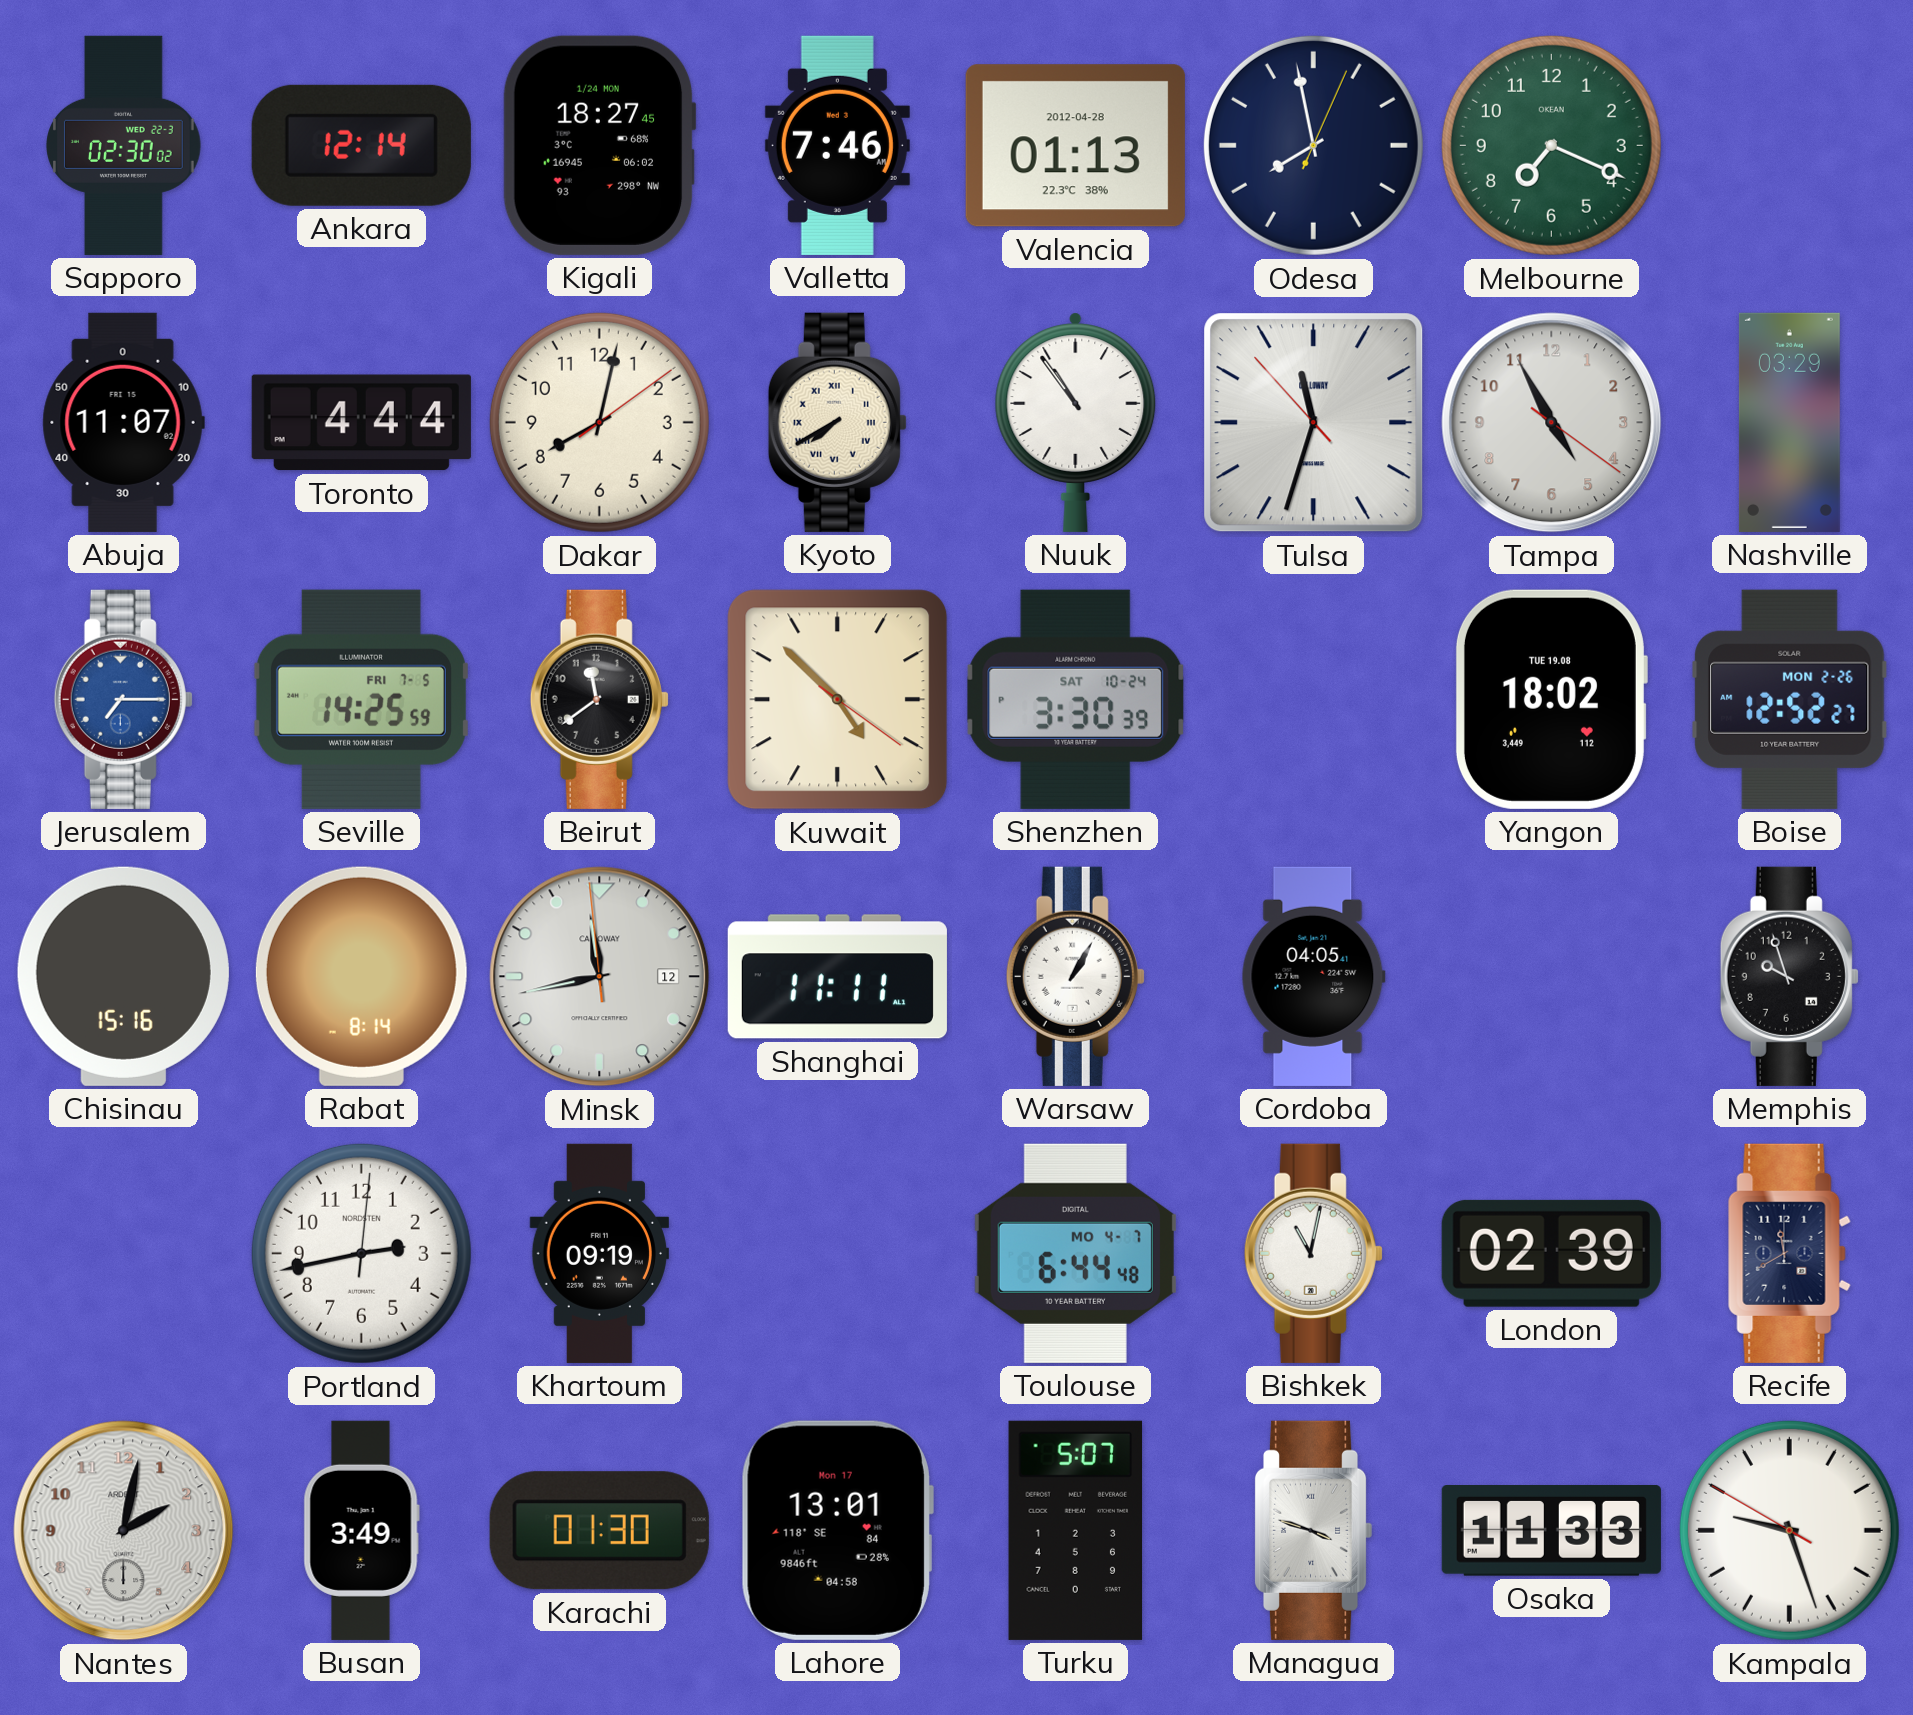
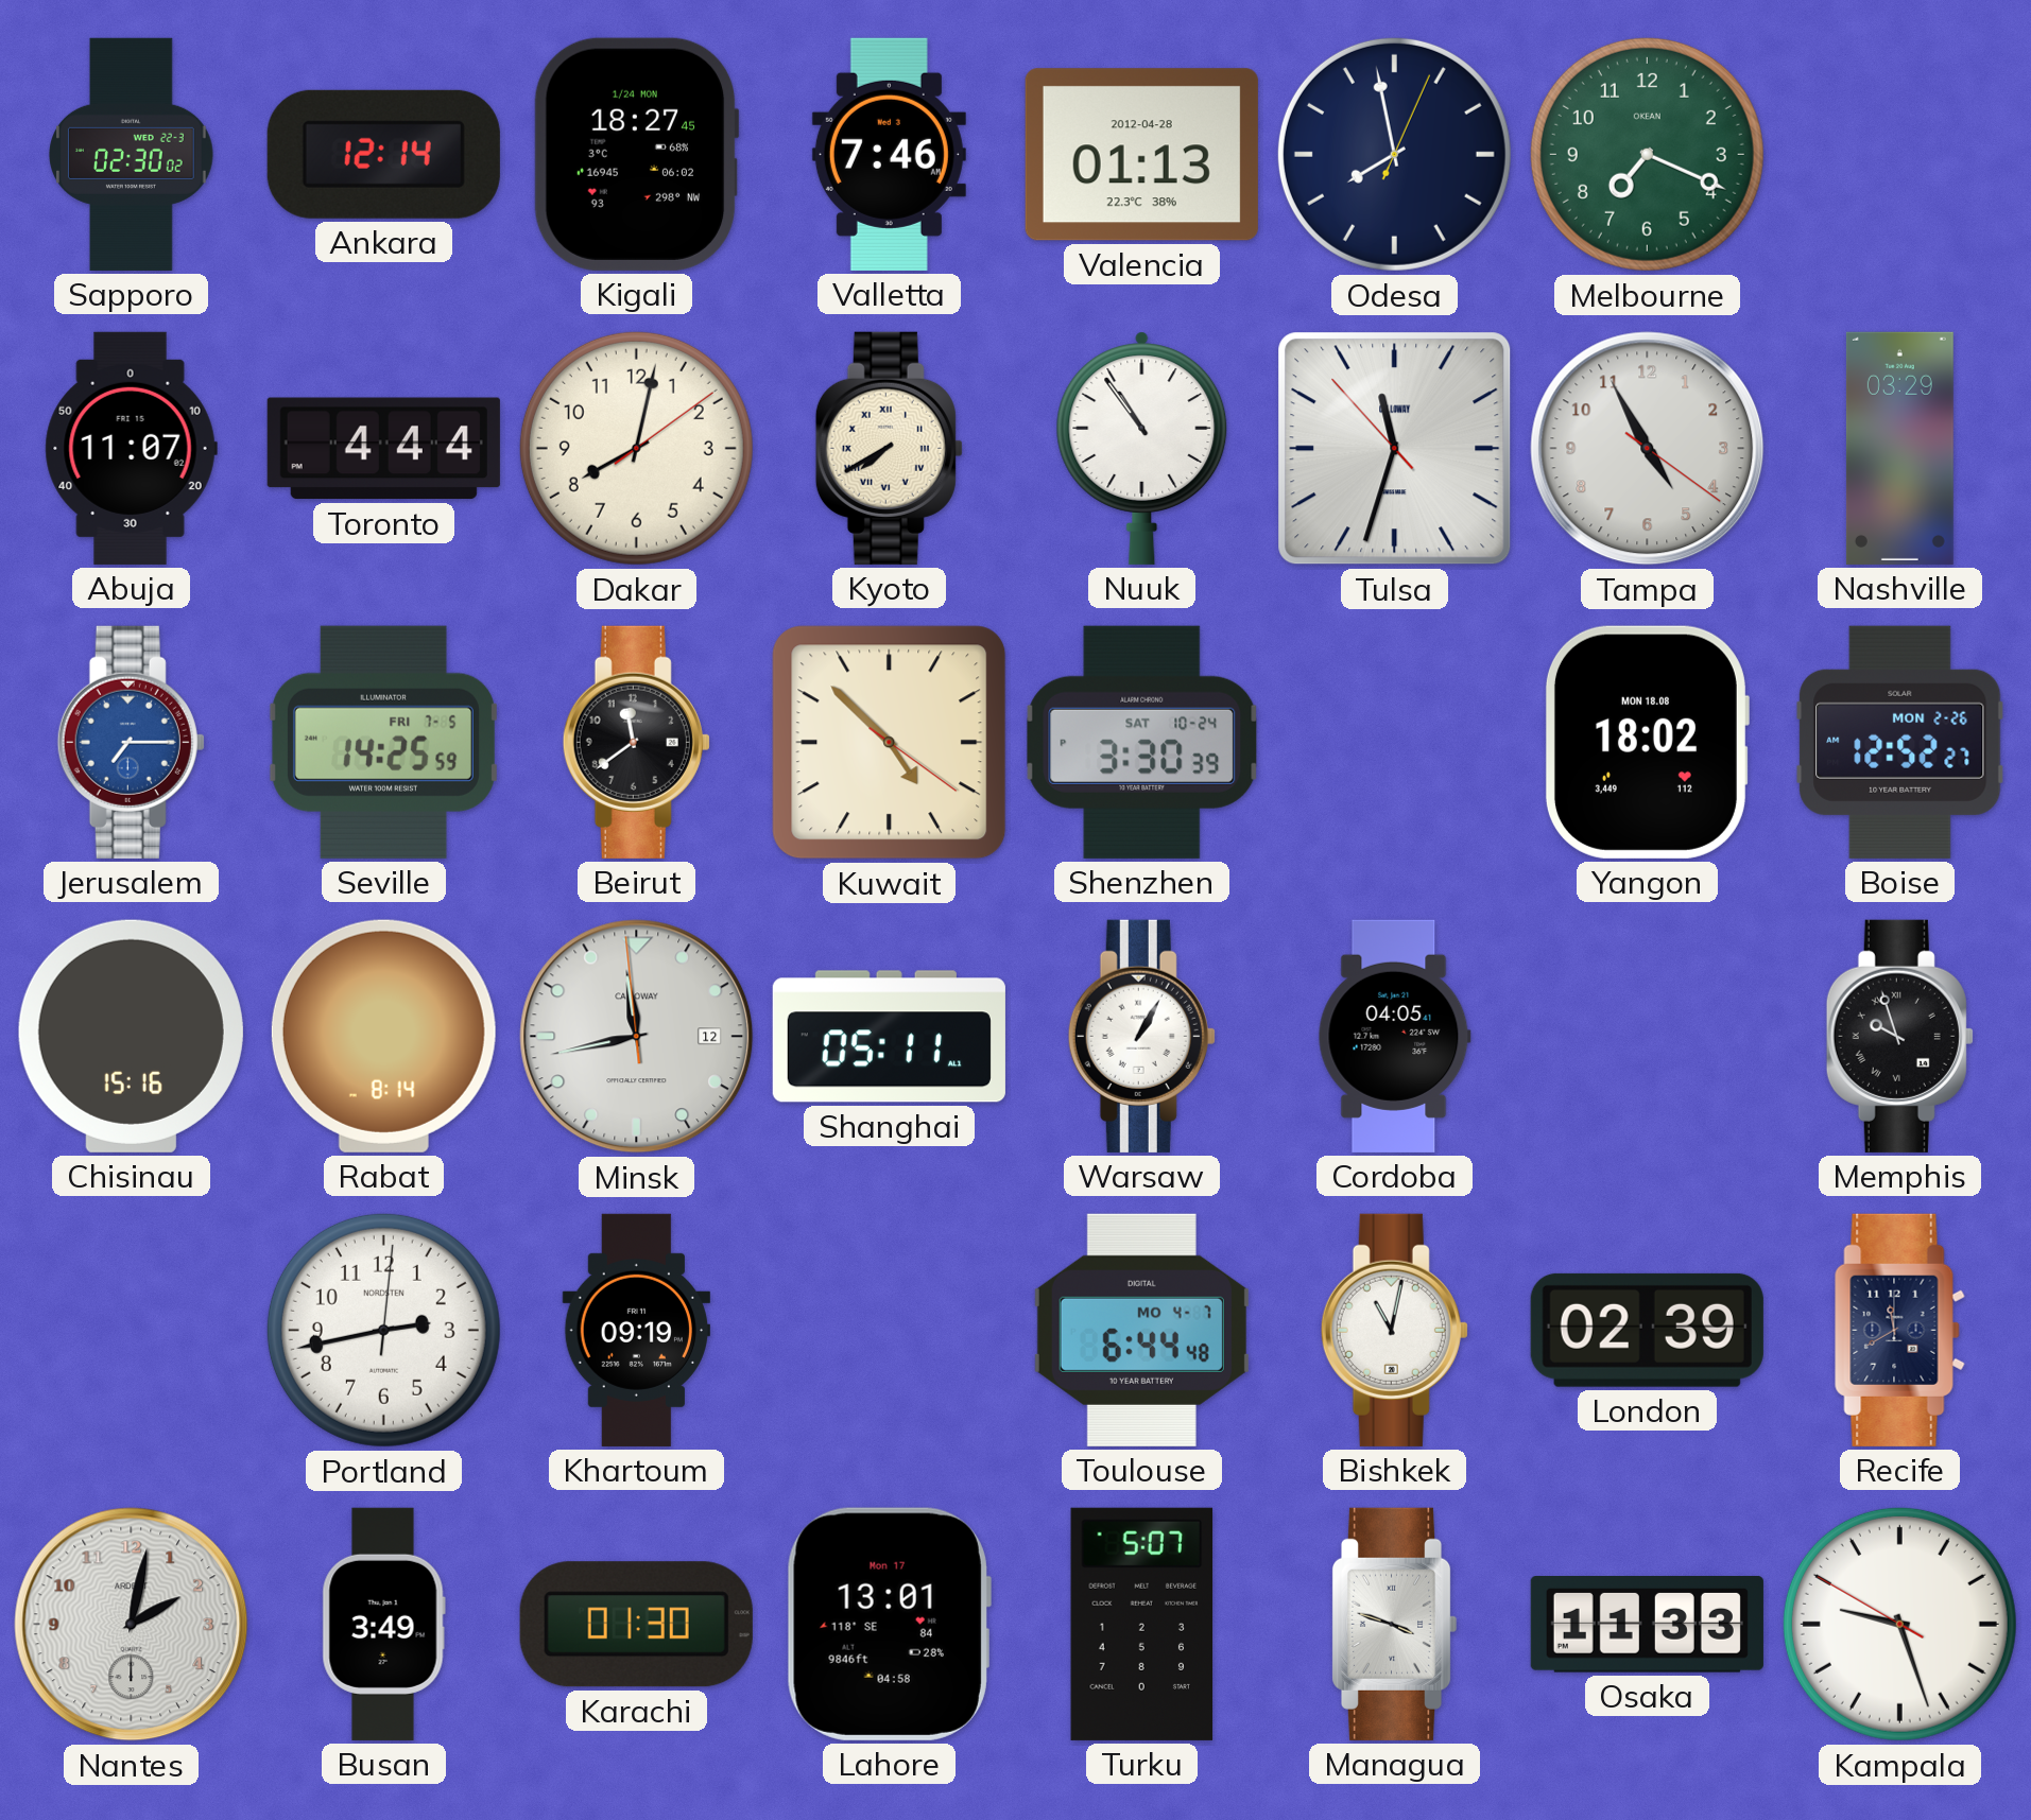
Yangon date: TUE 19.08 -> MON 18.08
Shanghai: 11:11 -> 05:11
Memphis numerals: Arabic -> Roman
